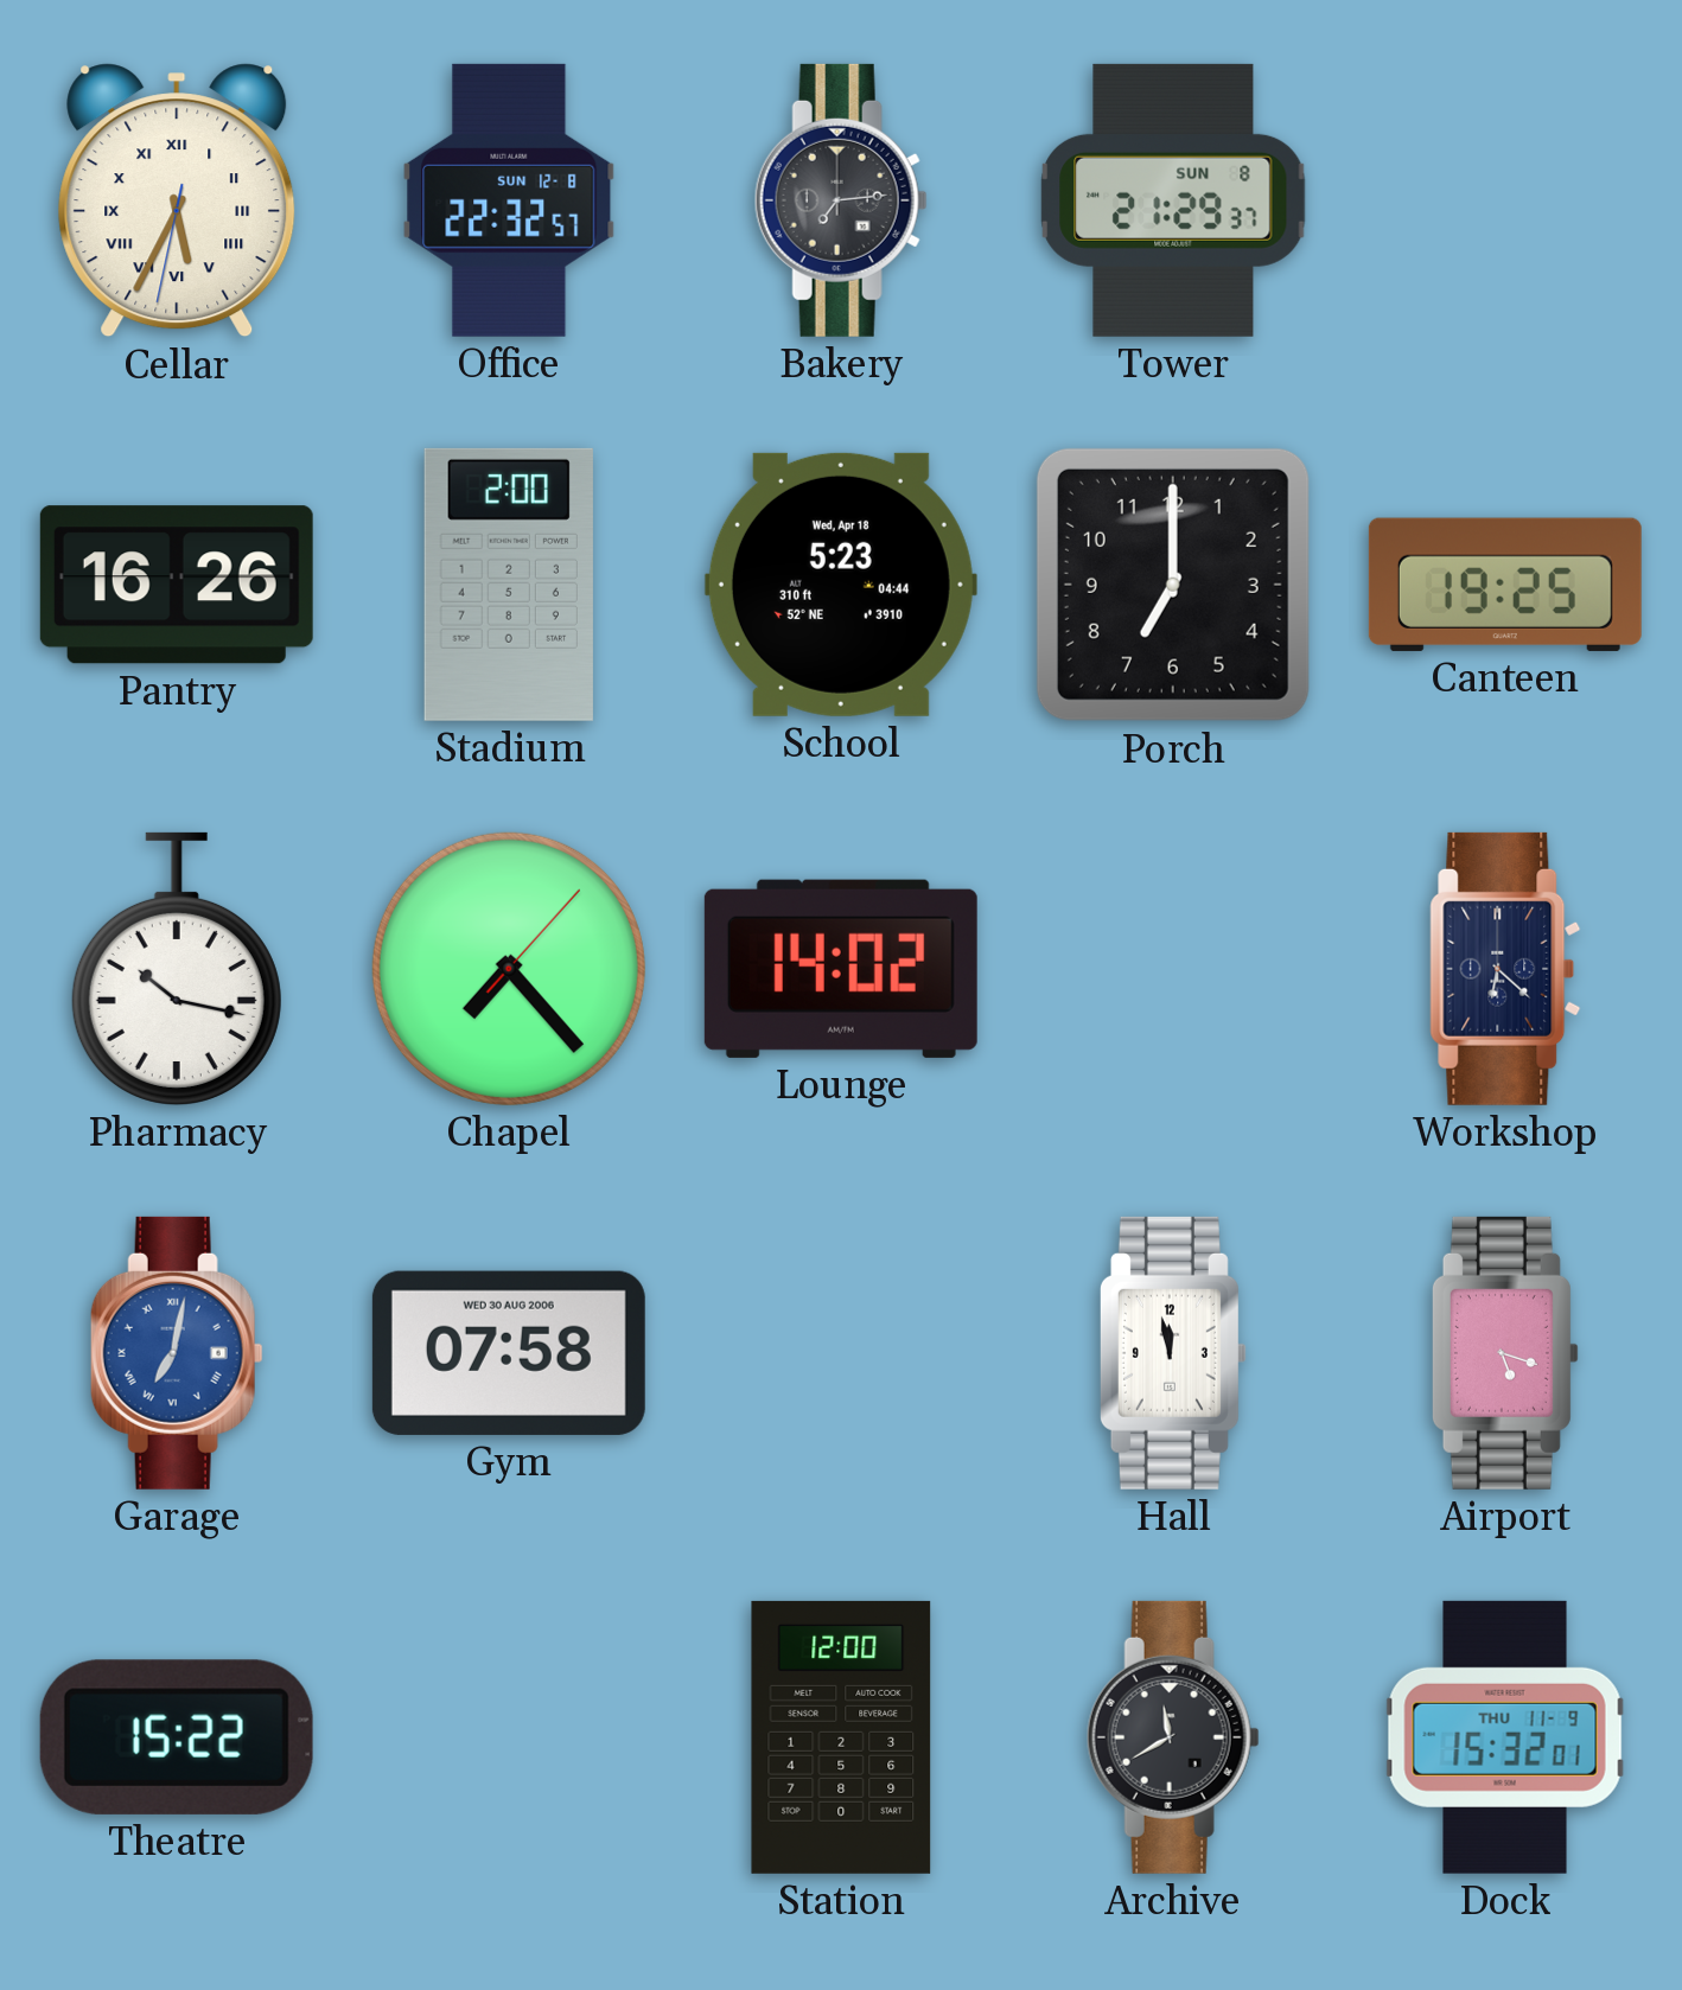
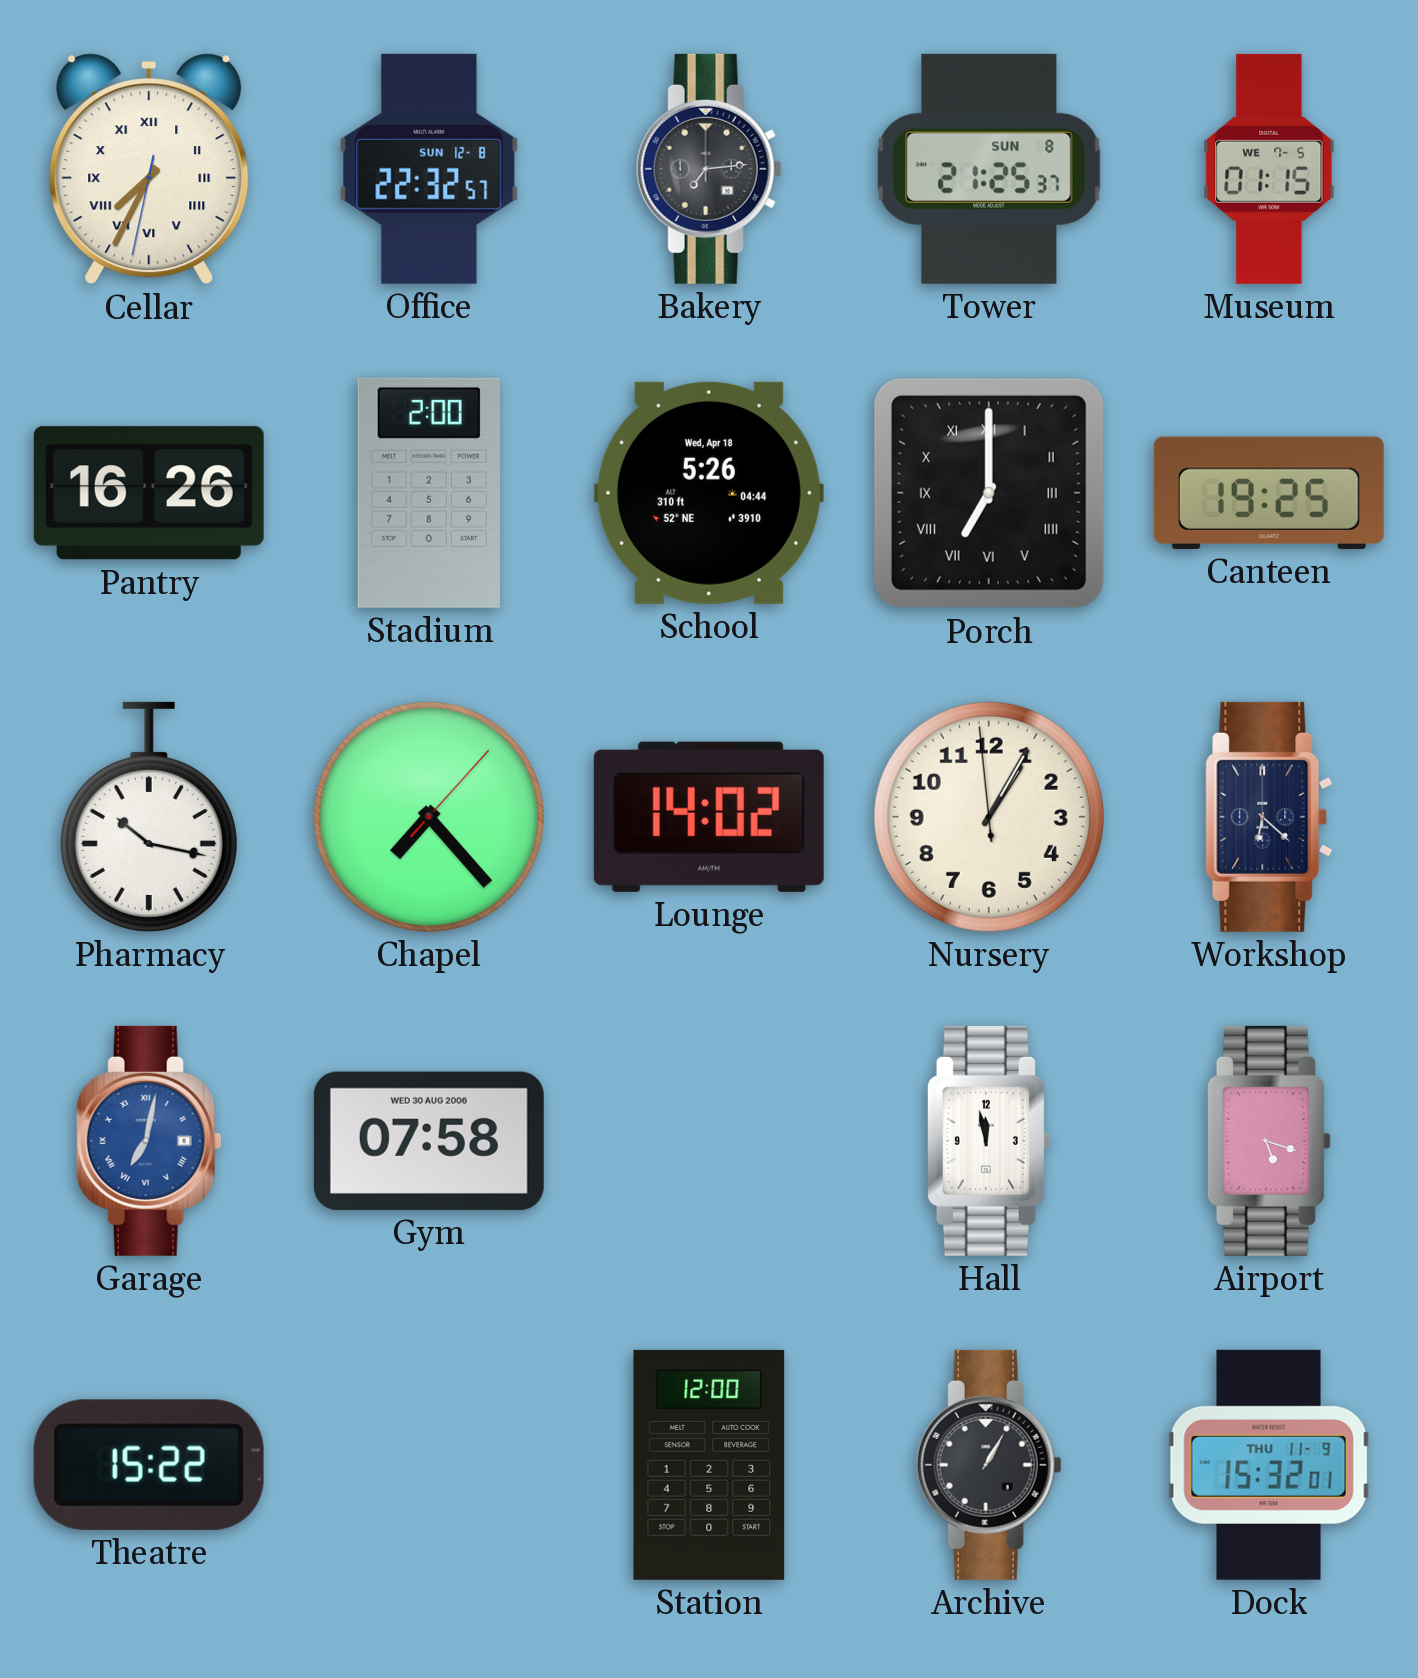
Cellar: 5:34 -> 7:34
Tower: 21:29 -> 21:25
Museum: none -> 01:15
School: 5:23 -> 5:26
Porch numerals: Arabic -> Roman
Nursery: none -> 1:04
Archive: 11:40 -> 1:05
